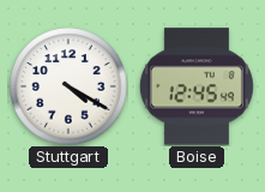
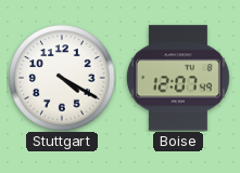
Boise: 12:45 -> 12:07
